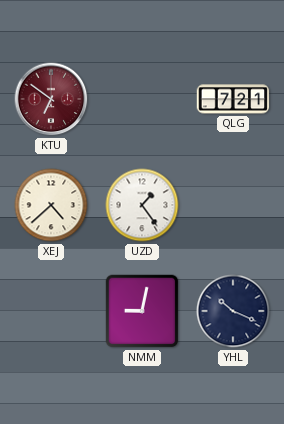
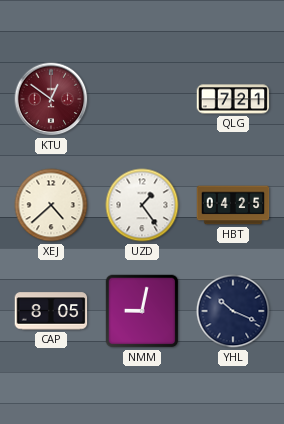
KTU: 6:51 -> 12:51
HBT: none -> 04:25
CAP: none -> 8:05
